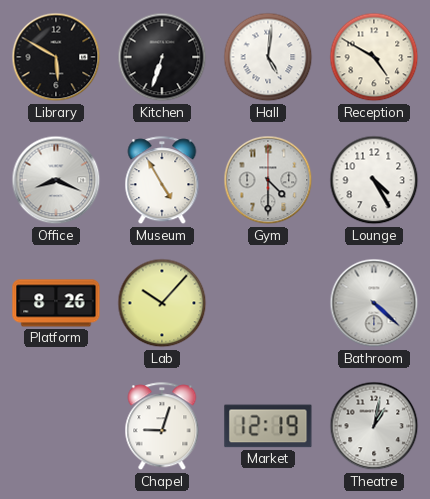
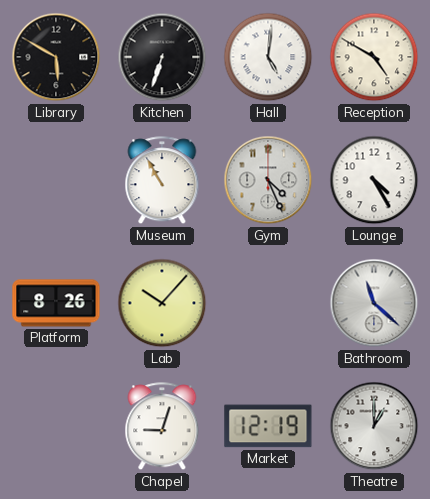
Office: 8:19 -> none
Museum: 4:55 -> 10:55
Gym: 4:30 -> 4:26
Bathroom: 4:22 -> 11:22
Theatre: 1:02 -> 1:00
